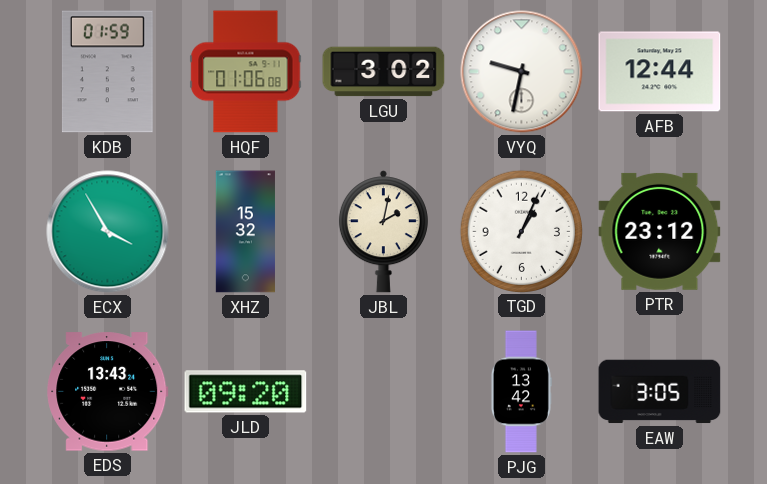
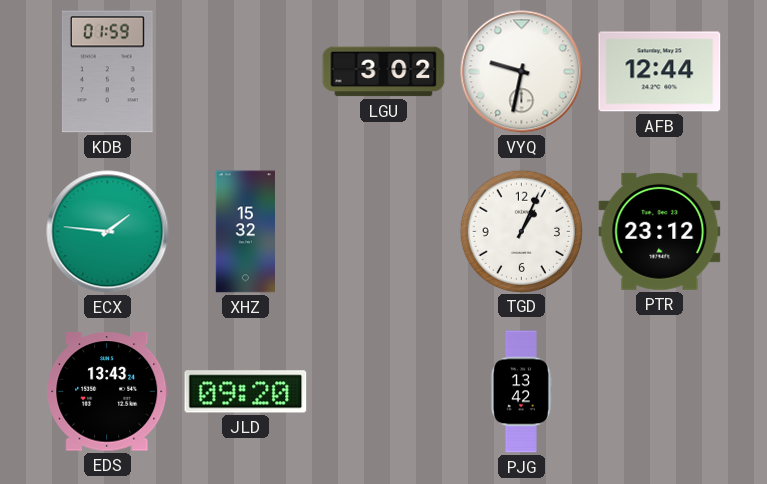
HQF: 01:06 -> none
ECX: 3:55 -> 1:46
JBL: 2:02 -> none
EAW: 3:05 -> none
